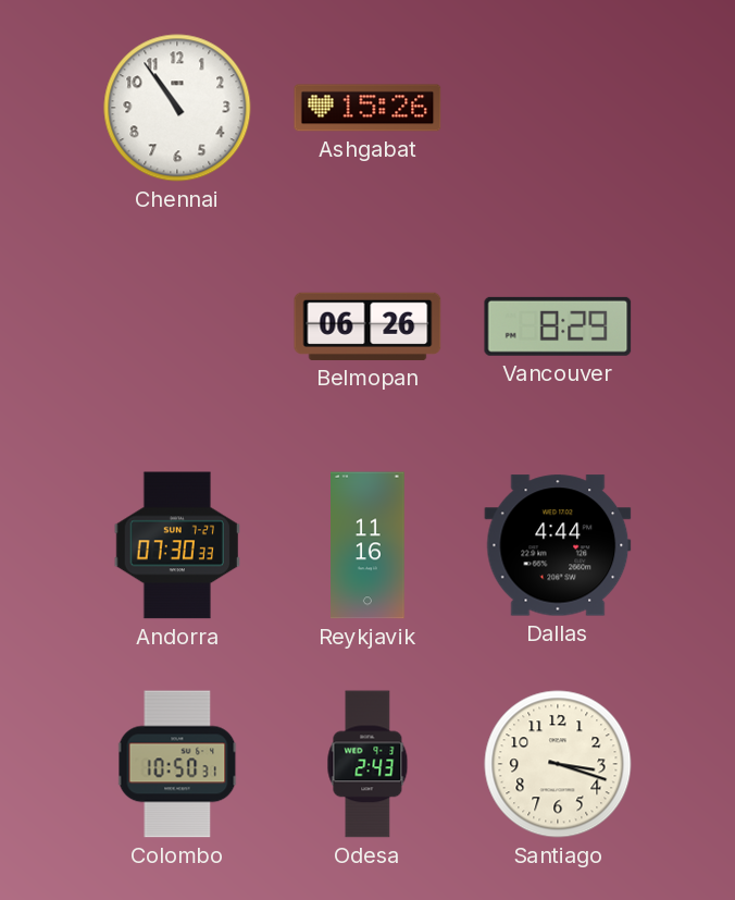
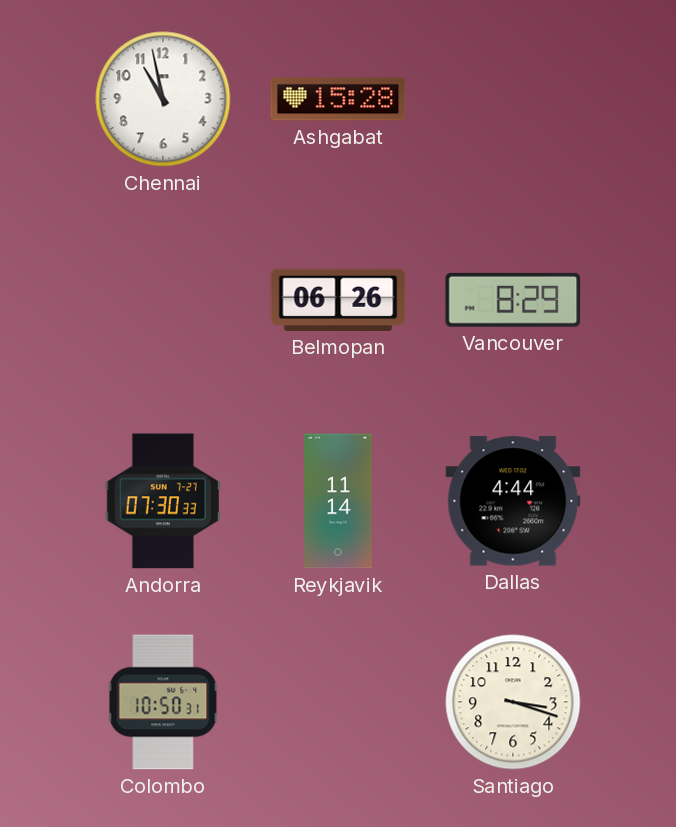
Chennai: 10:54 -> 10:58
Ashgabat: 15:26 -> 15:28
Reykjavik: 11:16 -> 11:14
Odesa: 2:43 -> none
